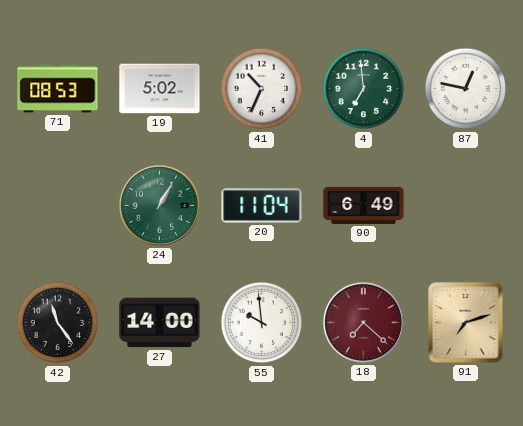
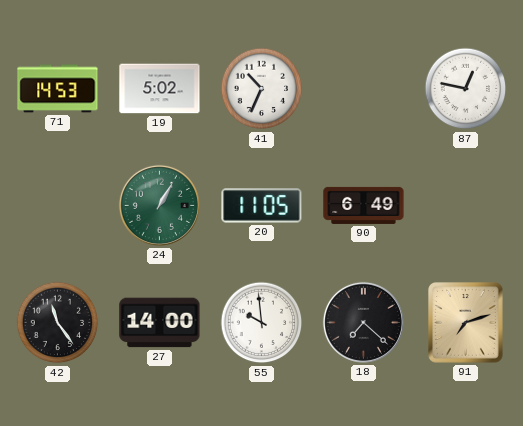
71: 08:53 -> 14:53
4: 6:59 -> none
20: 11:04 -> 11:05
18 dial: burgundy -> black
